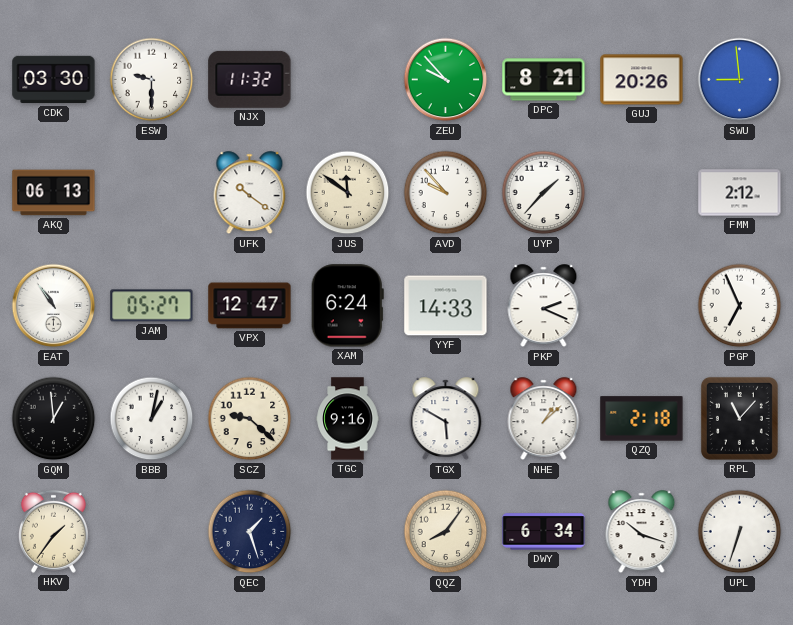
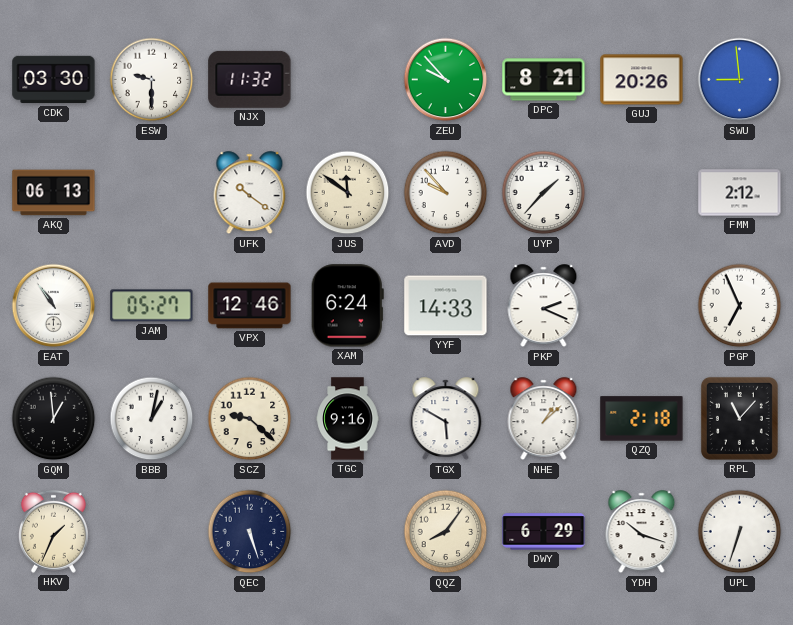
VPX: 12:47 -> 12:46
HKV: 1:36 -> 1:34
QEC: 1:27 -> 5:27
DWY: 6:34 -> 6:29
